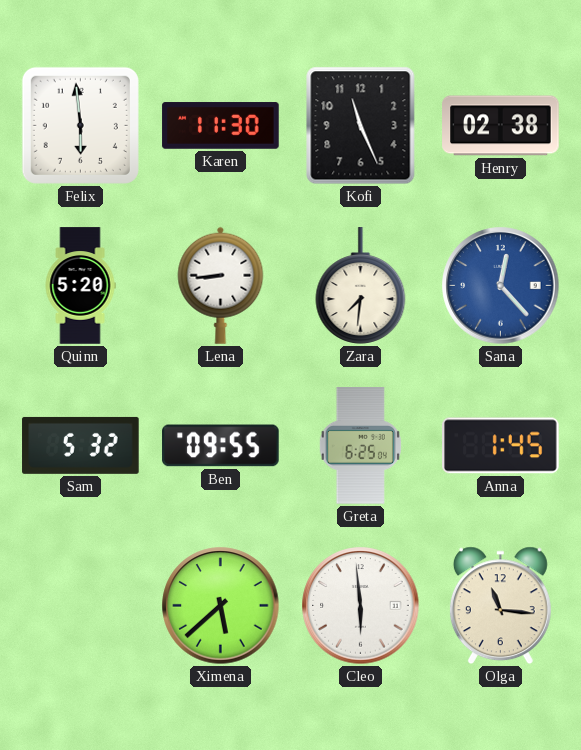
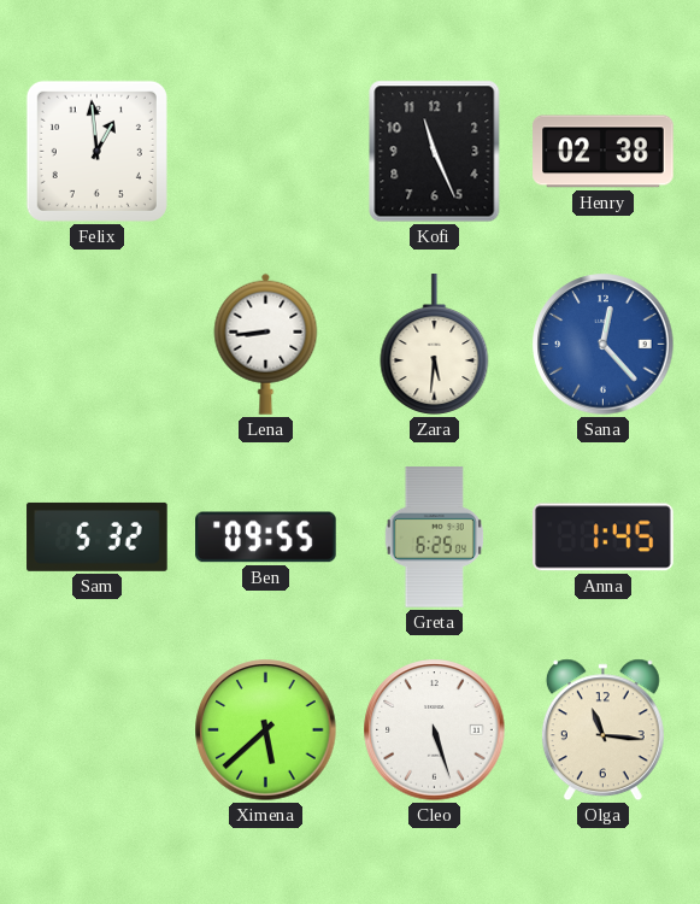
Felix: 5:59 -> 12:59
Karen: 11:30 -> none
Quinn: 5:20 -> none
Zara: 7:31 -> 5:31
Cleo: 5:59 -> 5:27
